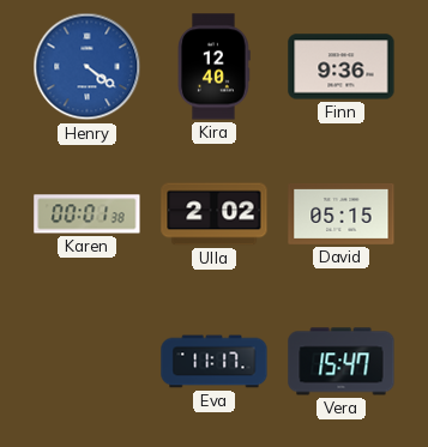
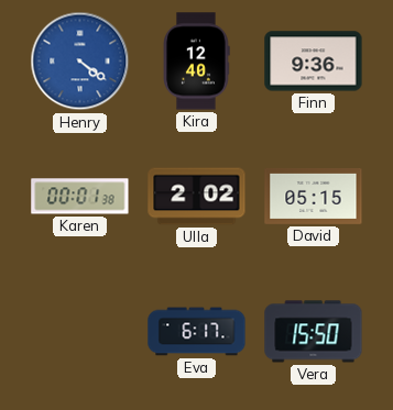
Eva: 11:17 -> 6:17
Vera: 15:47 -> 15:50
